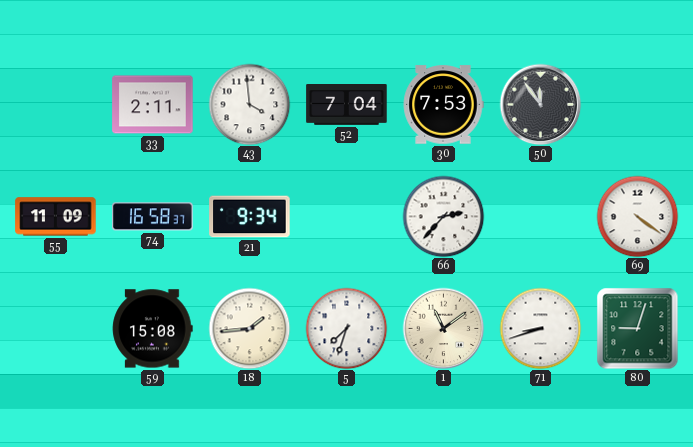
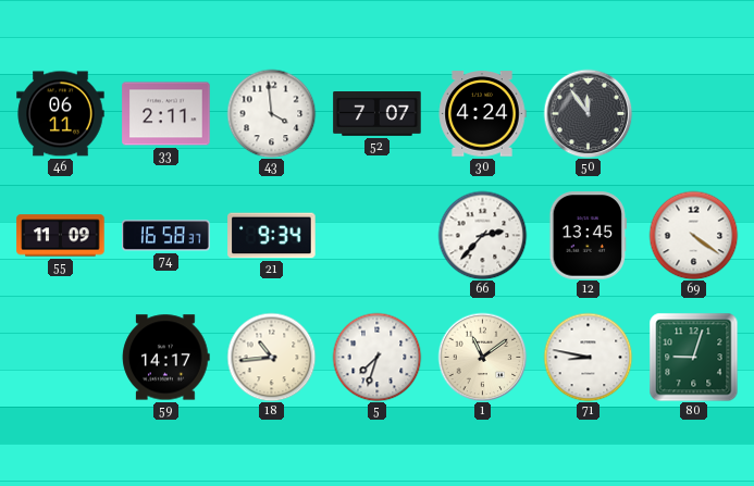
46: none -> 06:11
52: 7:04 -> 7:07
30: 7:53 -> 4:24
12: none -> 13:45
59: 15:08 -> 14:17
18: 1:44 -> 10:44
71: 8:42 -> 8:47
